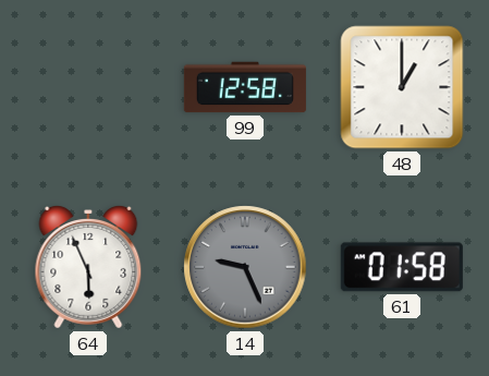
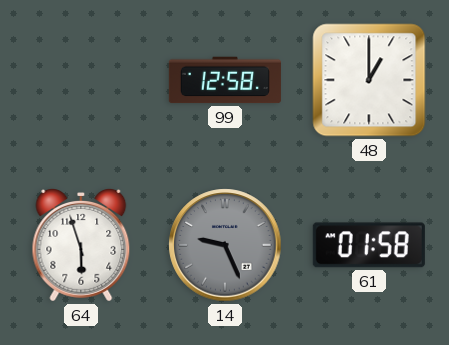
64: 5:56 -> 5:57
